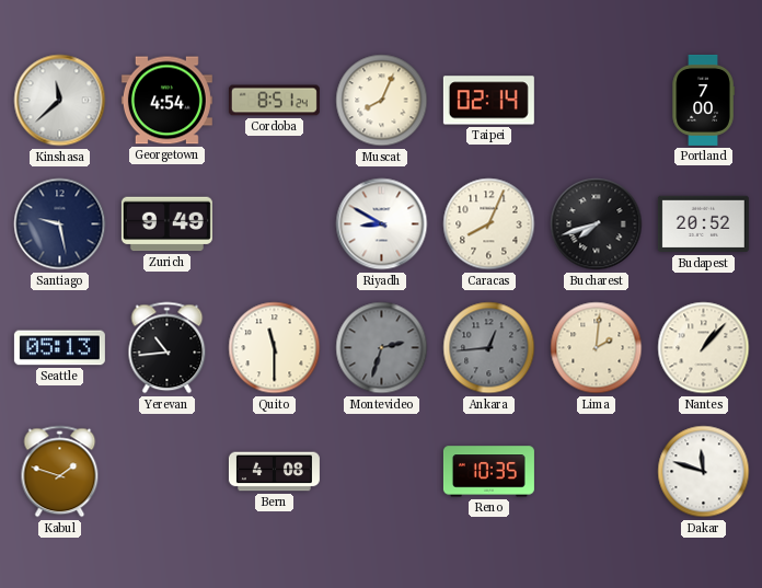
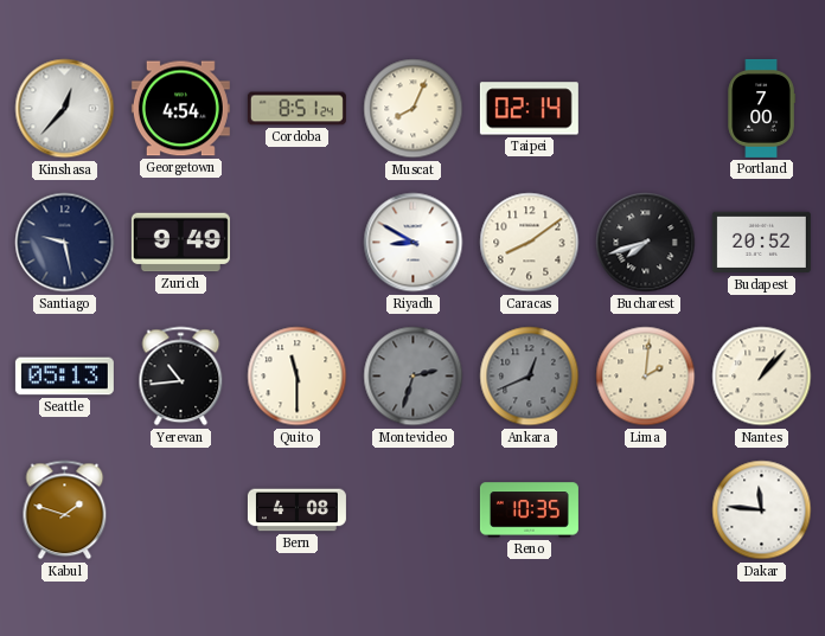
Kinshasa: 11:38 -> 12:37
Caracas: 8:04 -> 8:09
Ankara: 12:44 -> 12:41
Dakar: 11:48 -> 11:46
